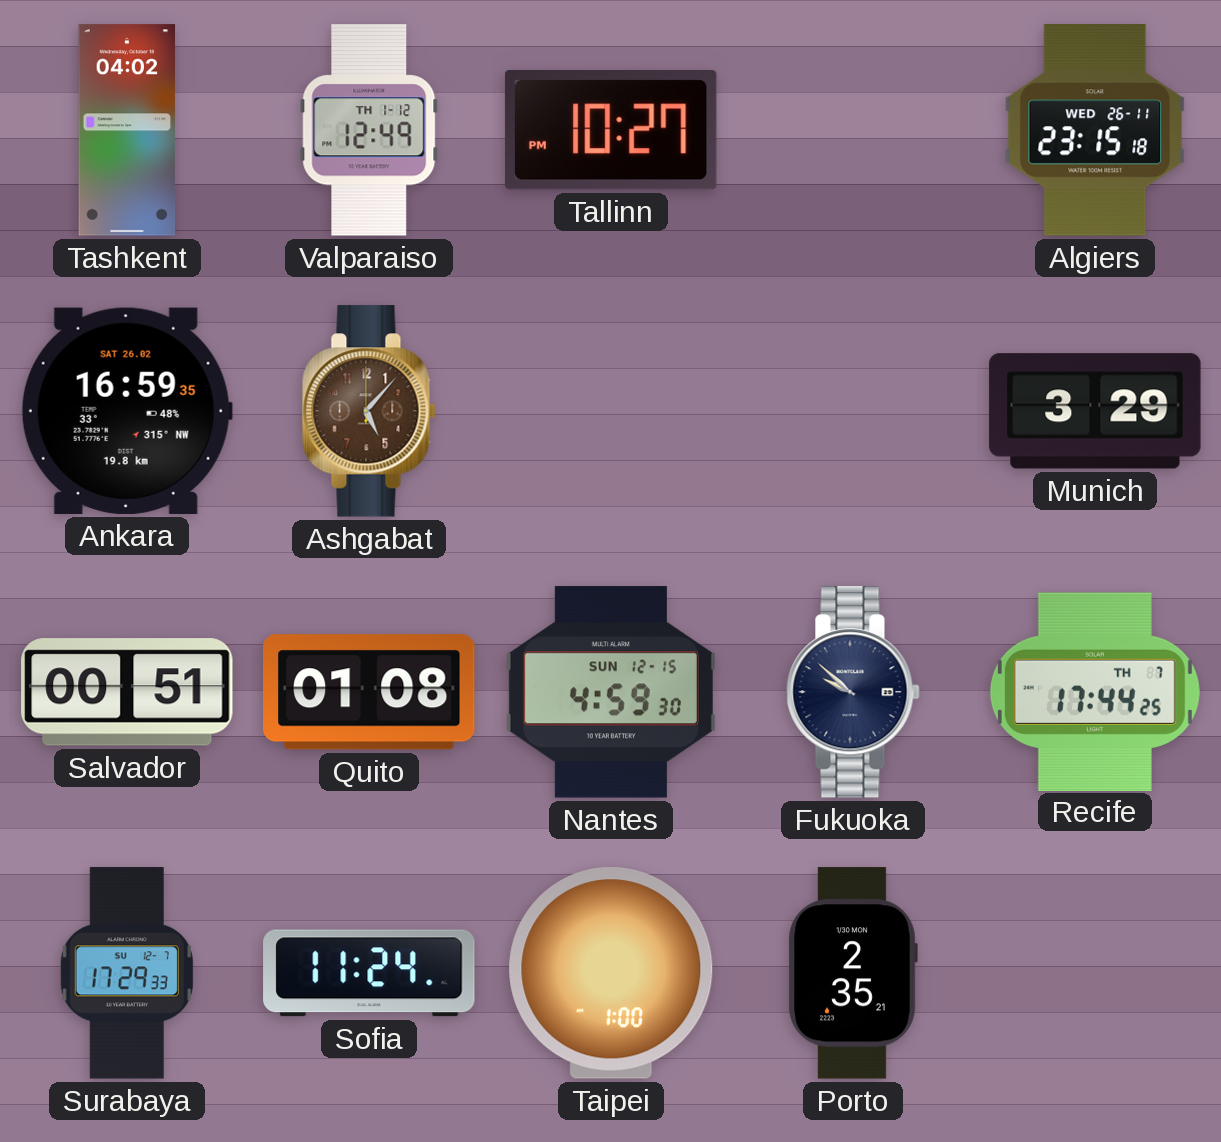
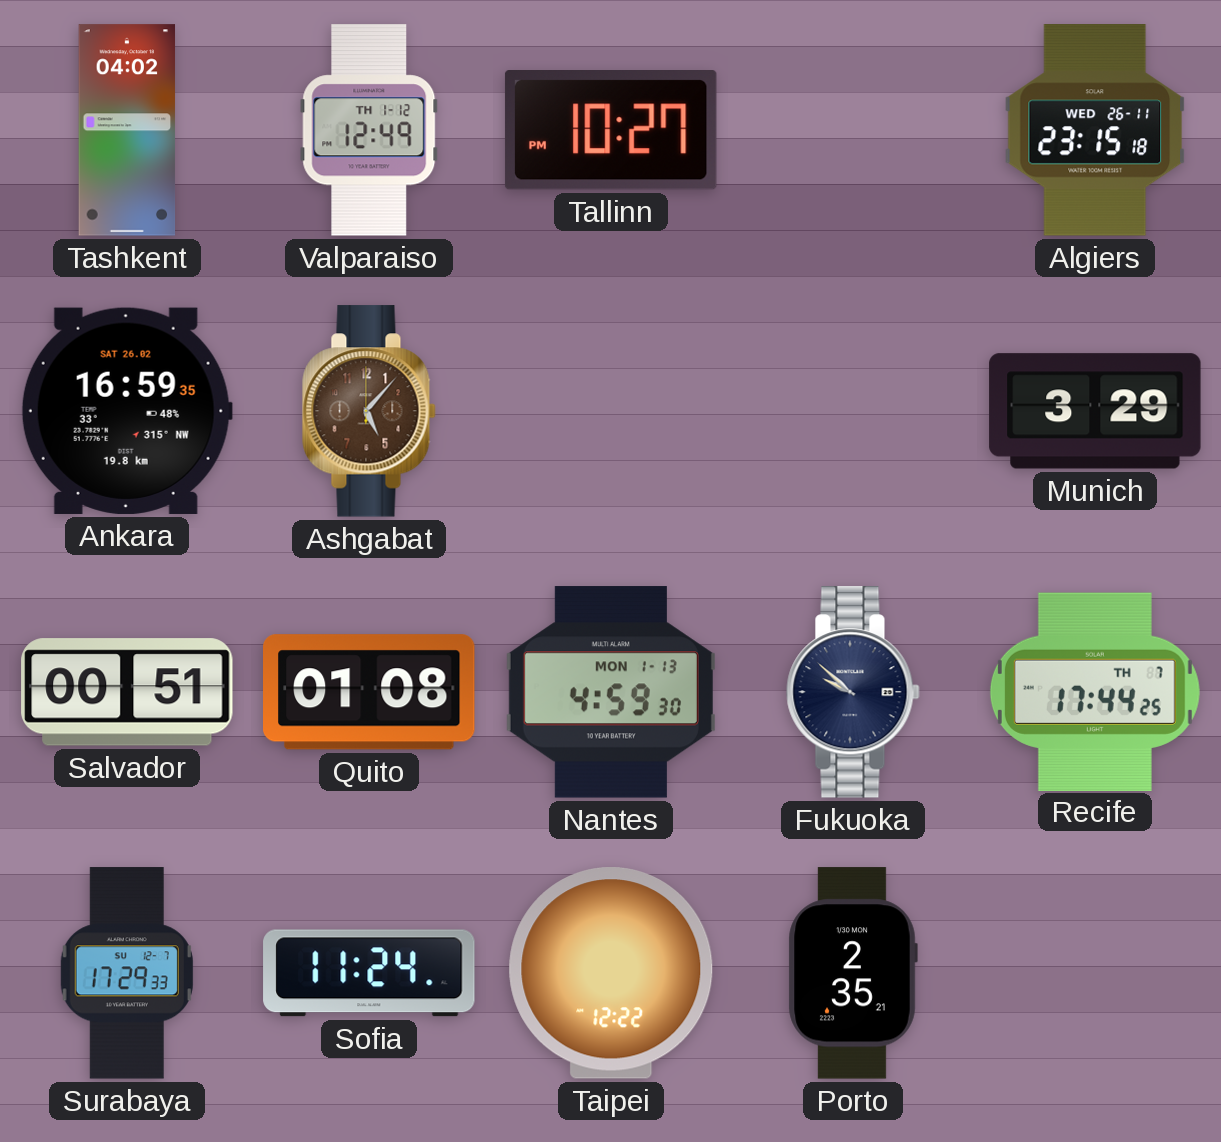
Nantes date: SUN 12-15 -> MON 1-13
Taipei: 1:00 -> 12:22
